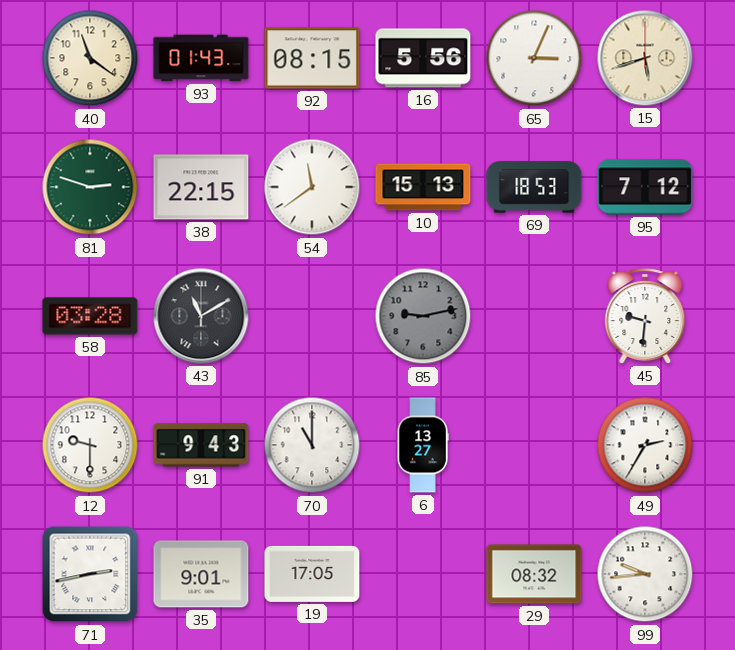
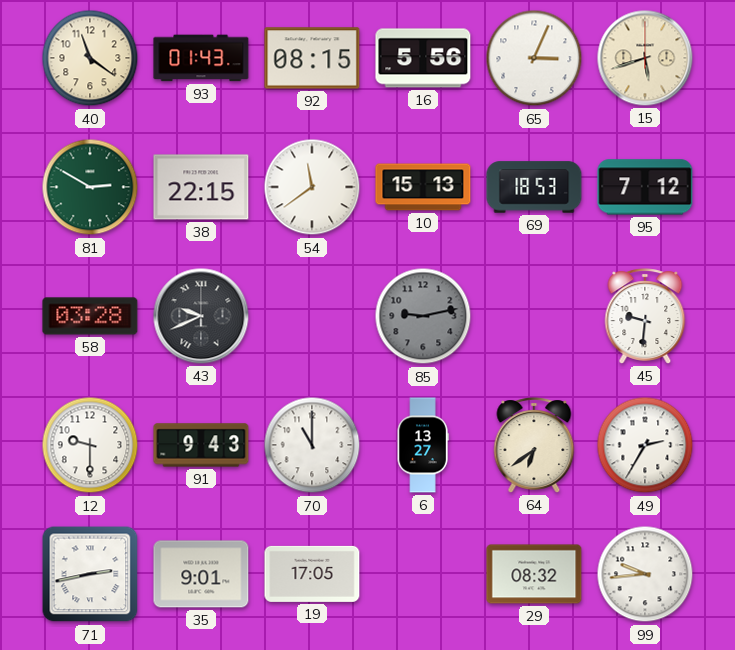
81: 2:48 -> 2:50
43: 11:10 -> 9:41
64: none -> 6:39
